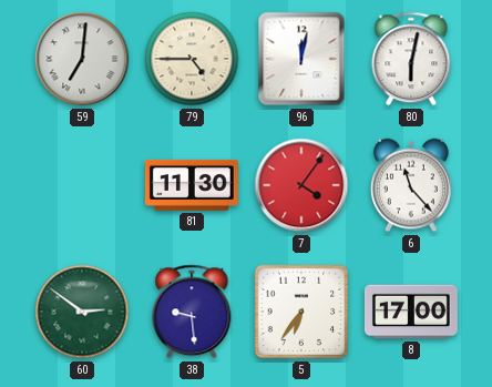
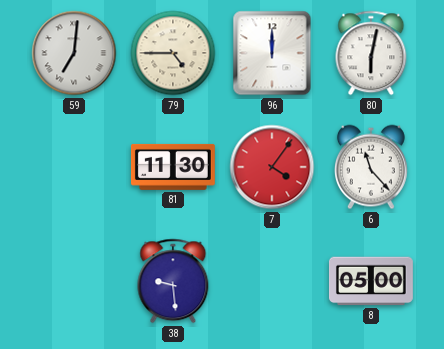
96: 12:02 -> 12:00
60: 2:51 -> none
5: 6:36 -> none
8: 17:00 -> 05:00
